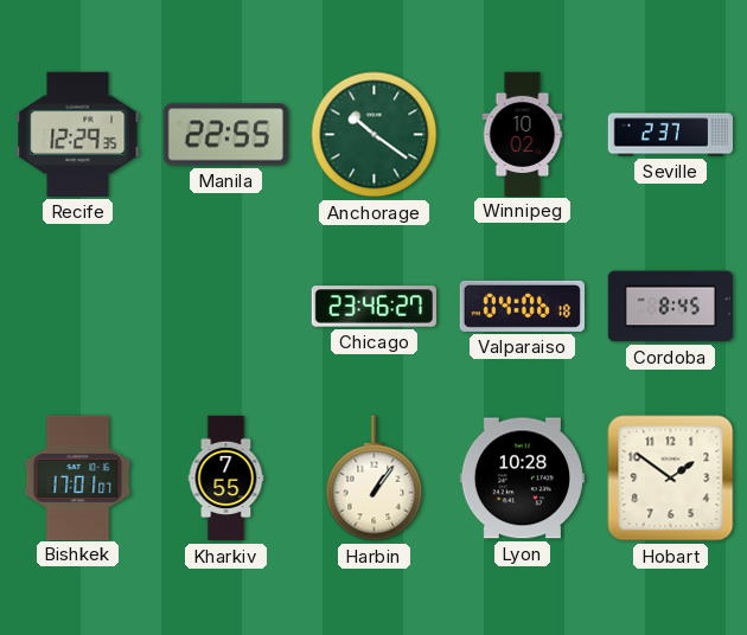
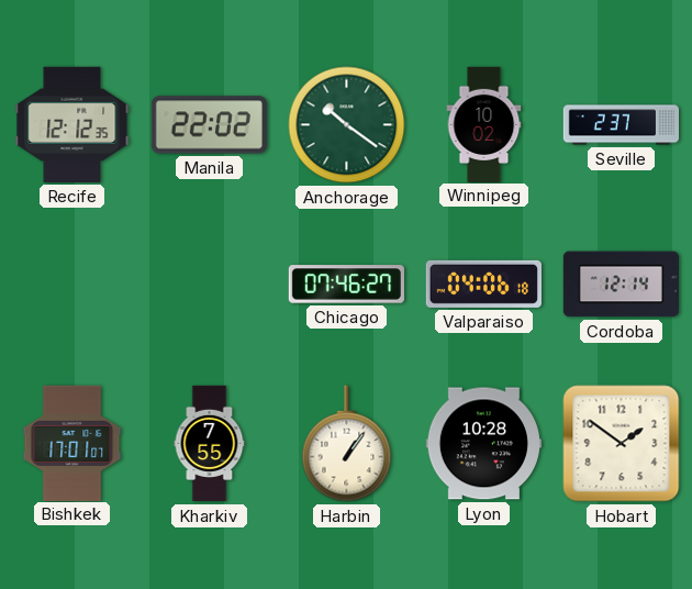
Recife: 12:29 -> 12:12
Manila: 22:55 -> 22:02
Chicago: 23:46 -> 07:46
Cordoba: 8:45 -> 12:14
